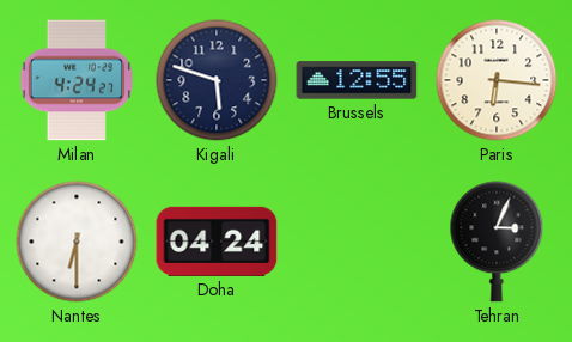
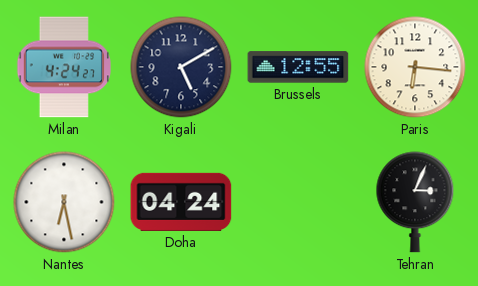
Kigali: 5:48 -> 5:10
Nantes: 6:30 -> 6:28
